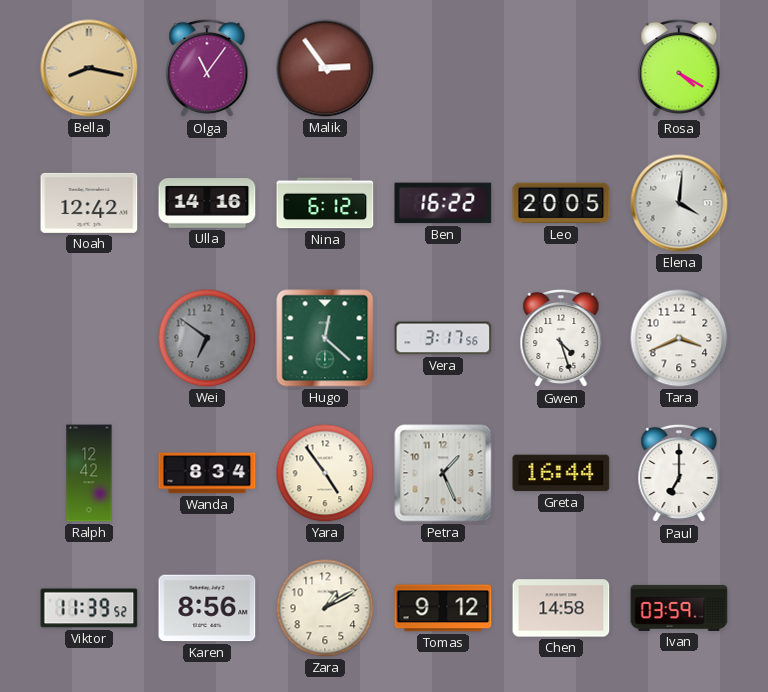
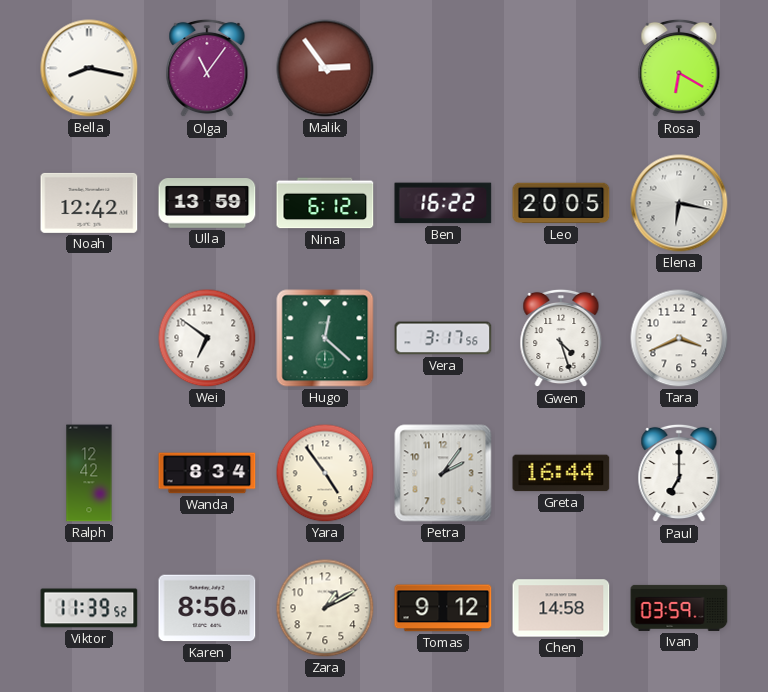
Bella dial: champagne -> white
Rosa: 4:20 -> 6:20
Ulla: 14:16 -> 13:59
Elena: 4:01 -> 6:17
Wei dial: grey -> white
Petra: 1:26 -> 2:06
